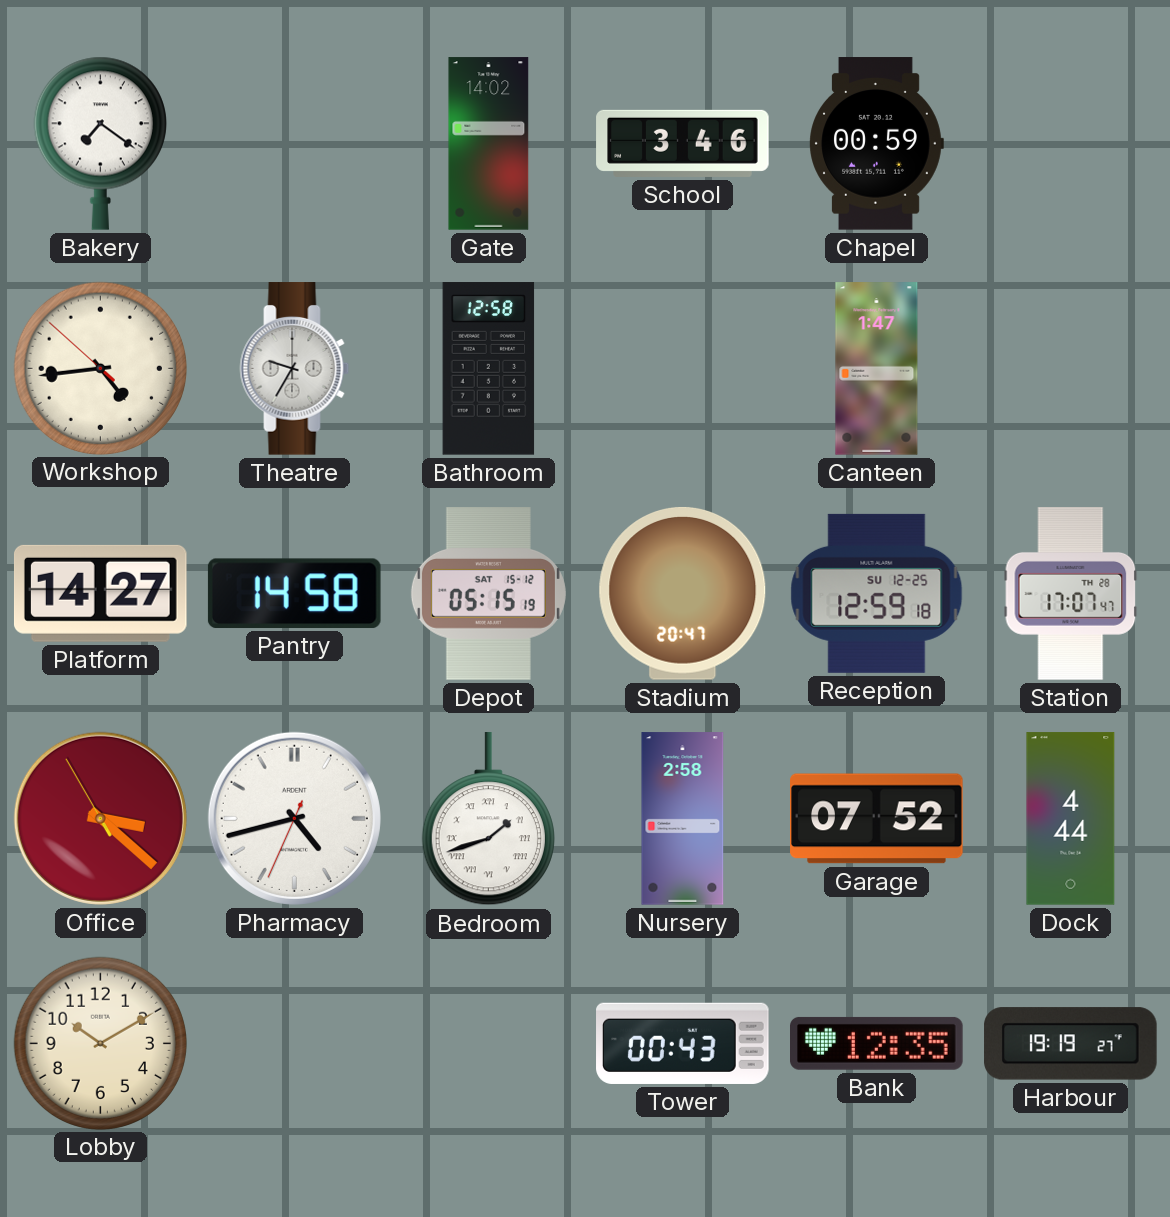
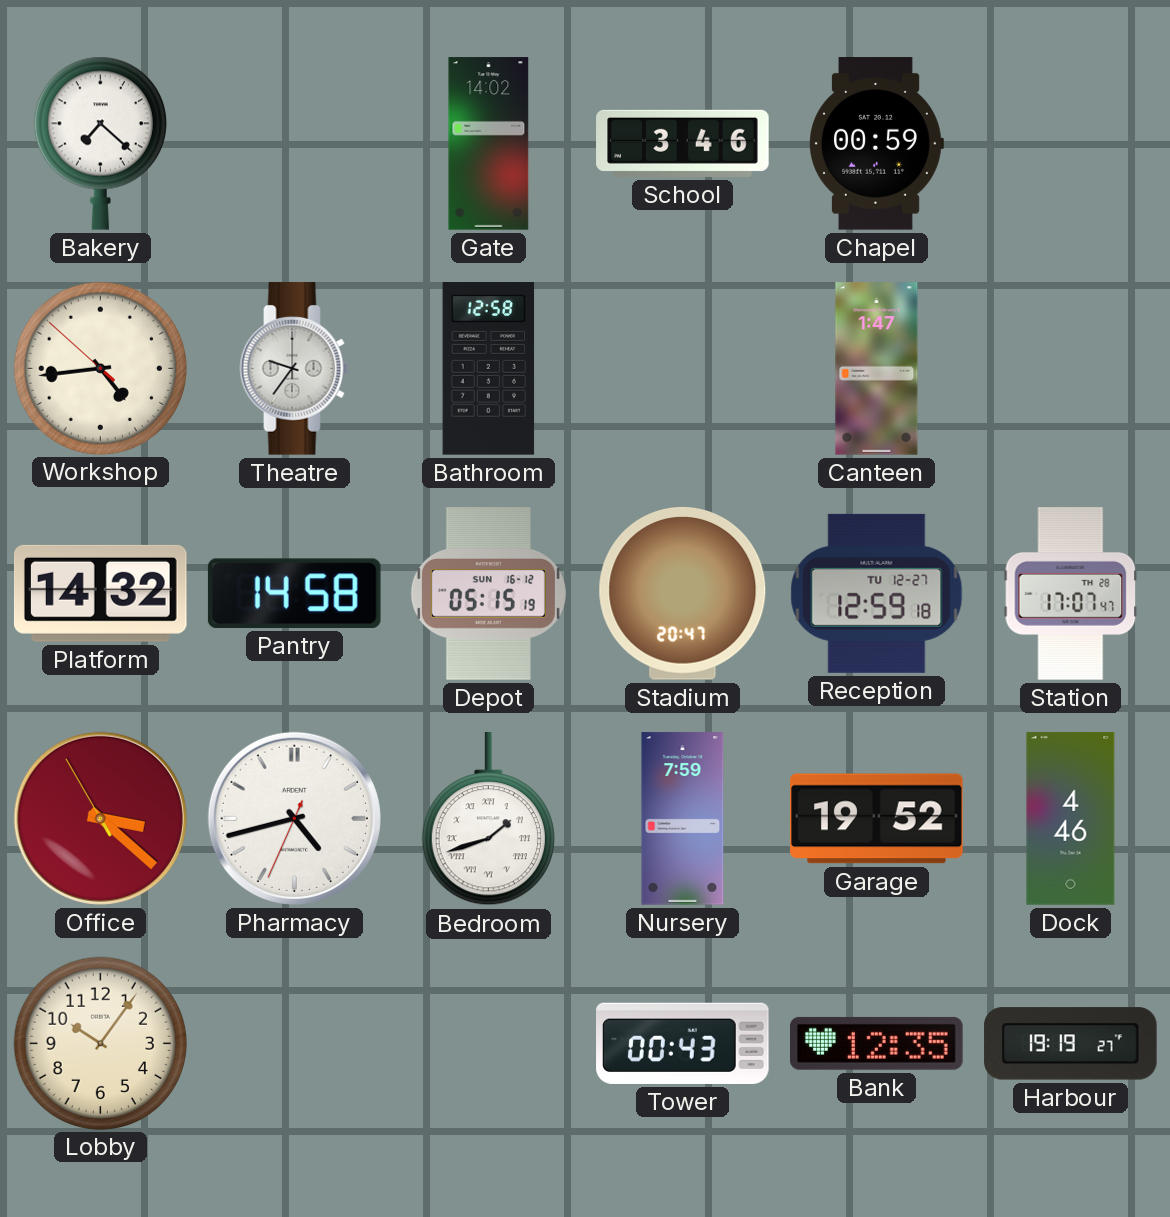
Bakery: 7:21 -> 7:22
Theatre: 9:35 -> 9:36
Platform: 14:27 -> 14:32
Depot date: SAT 15-12 -> SUN 16-12
Reception date: SU 12-25 -> TU 12-27
Nursery: 2:58 -> 7:59
Garage: 07:52 -> 19:52
Dock: 4:44 -> 4:46
Lobby: 10:10 -> 10:06
